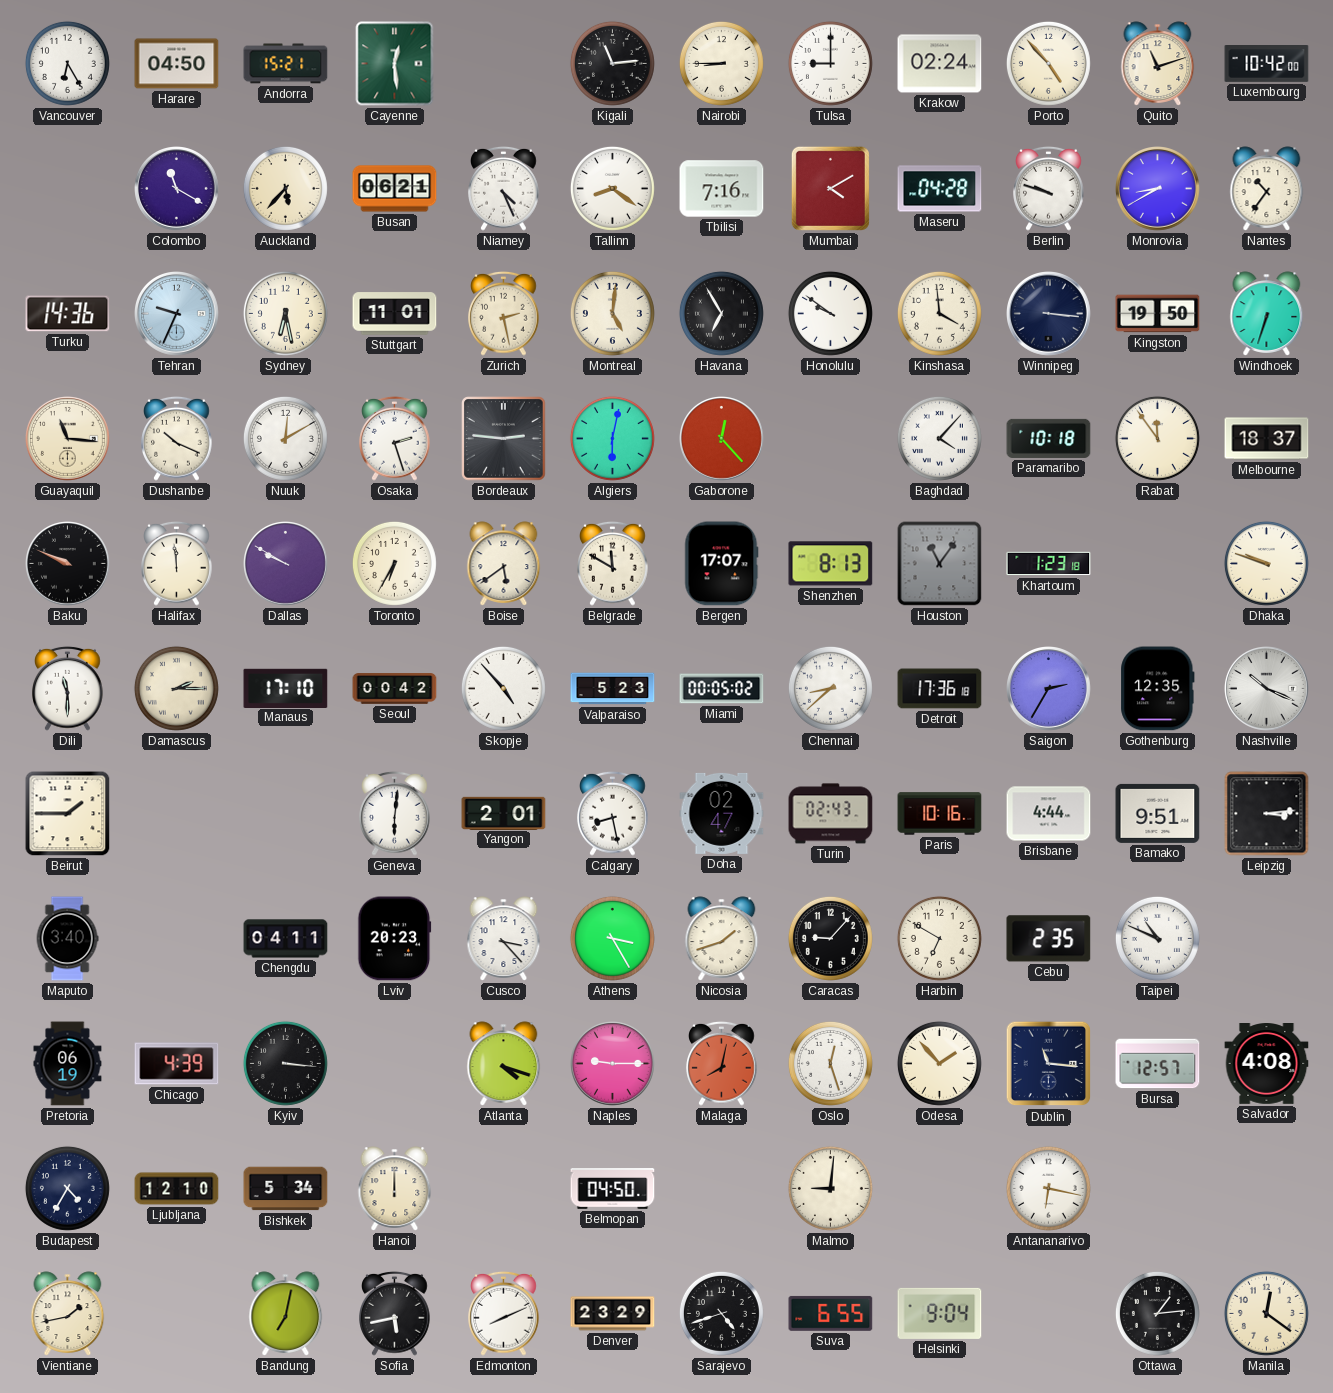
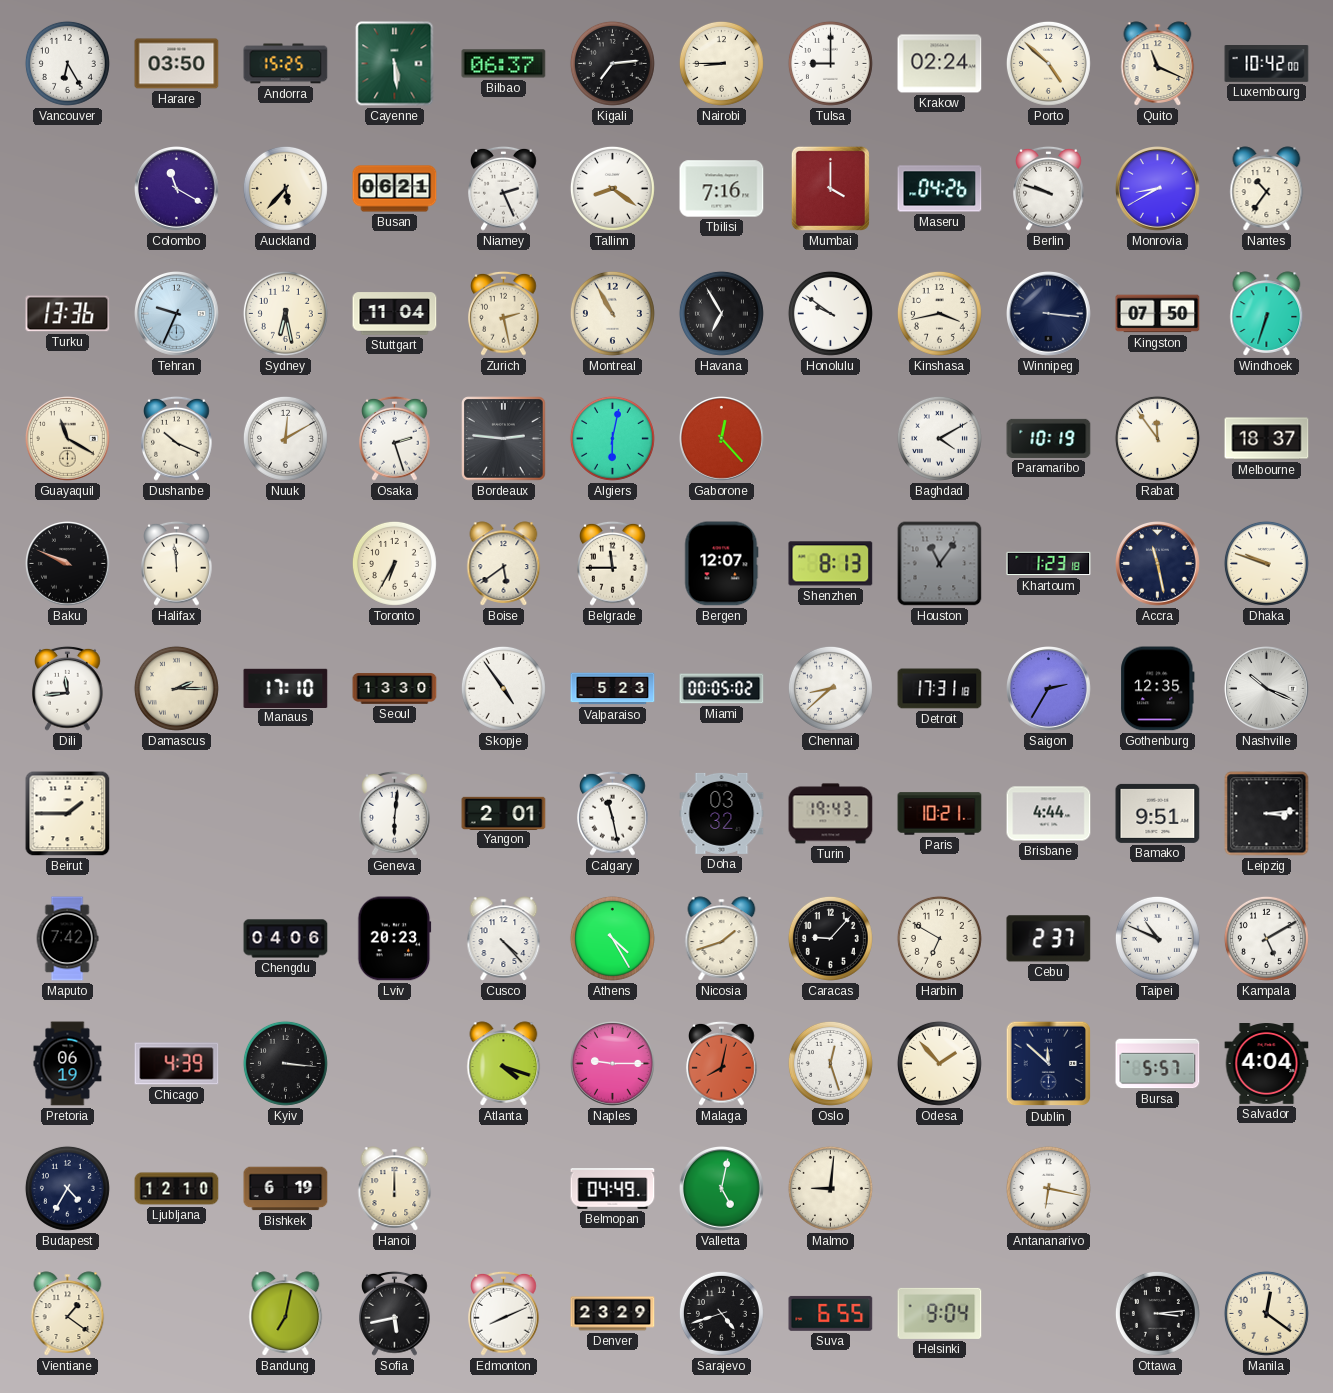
Harare: 04:50 -> 03:50
Andorra: 15:21 -> 15:25
Cayenne: 12:29 -> 5:29
Bilbao: none -> 06:37
Kigali: 11:14 -> 7:14
Porto: 4:53 -> 4:52
Quito: 11:12 -> 11:19
Niamey: 4:26 -> 2:26
Mumbai: 4:10 -> 4:00
Maseru: 04:28 -> 04:26
Turku: 14:36 -> 13:36
Stuttgart: 11:01 -> 11:04
Montreal: 5:01 -> 10:55
Kinshasa: 3:59 -> 3:43
Kingston: 19:50 -> 07:50
Guayaquil: 11:16 -> 11:20
Baghdad: 4:07 -> 4:10
Paramaribo: 10:18 -> 10:19
Dallas: 9:50 -> none
Belgrade: 11:50 -> 11:45
Bergen: 17:07 -> 12:07
Accra: none -> 11:28
Dili: 11:30 -> 11:44
Seoul: 00:42 -> 13:30
Skopje: 4:53 -> 4:54
Detroit: 17:36 -> 17:31
Calgary: 8:28 -> 11:28
Doha: 02:47 -> 03:32
Turin: 02:43 -> 19:43
Paris: 10:16 -> 10:21
Maputo: 3:40 -> 7:42
Chengdu: 04:11 -> 04:06
Cusco: 3:23 -> 4:23
Athens: 3:25 -> 4:25
Cebu: 2:35 -> 2:37
Kampala: none -> 5:10
Dublin: 11:16 -> 11:52
Bursa: 12:57 -> 5:57
Salvador: 4:08 -> 4:04
Bishkek: 5:34 -> 6:19
Belmopan: 04:50 -> 04:49
Valletta: none -> 5:02
Vientiane: 1:43 -> 1:21
Ottawa: 1:14 -> 3:14
